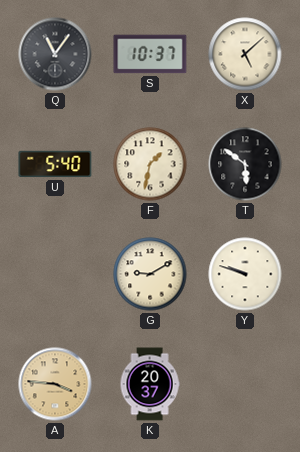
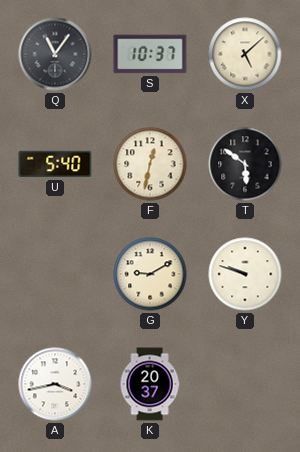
F: 1:32 -> 12:32
A: 3:46 -> 3:43
A dial: champagne -> white
